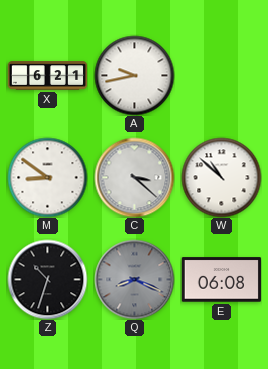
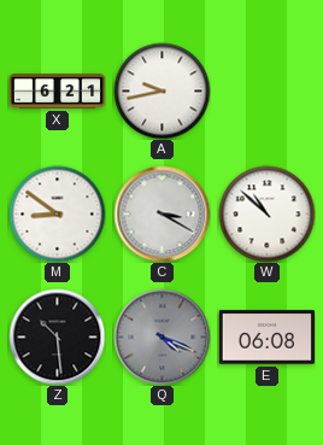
C: 3:22 -> 3:20
Z: 10:33 -> 10:29
Q: 8:19 -> 4:19
